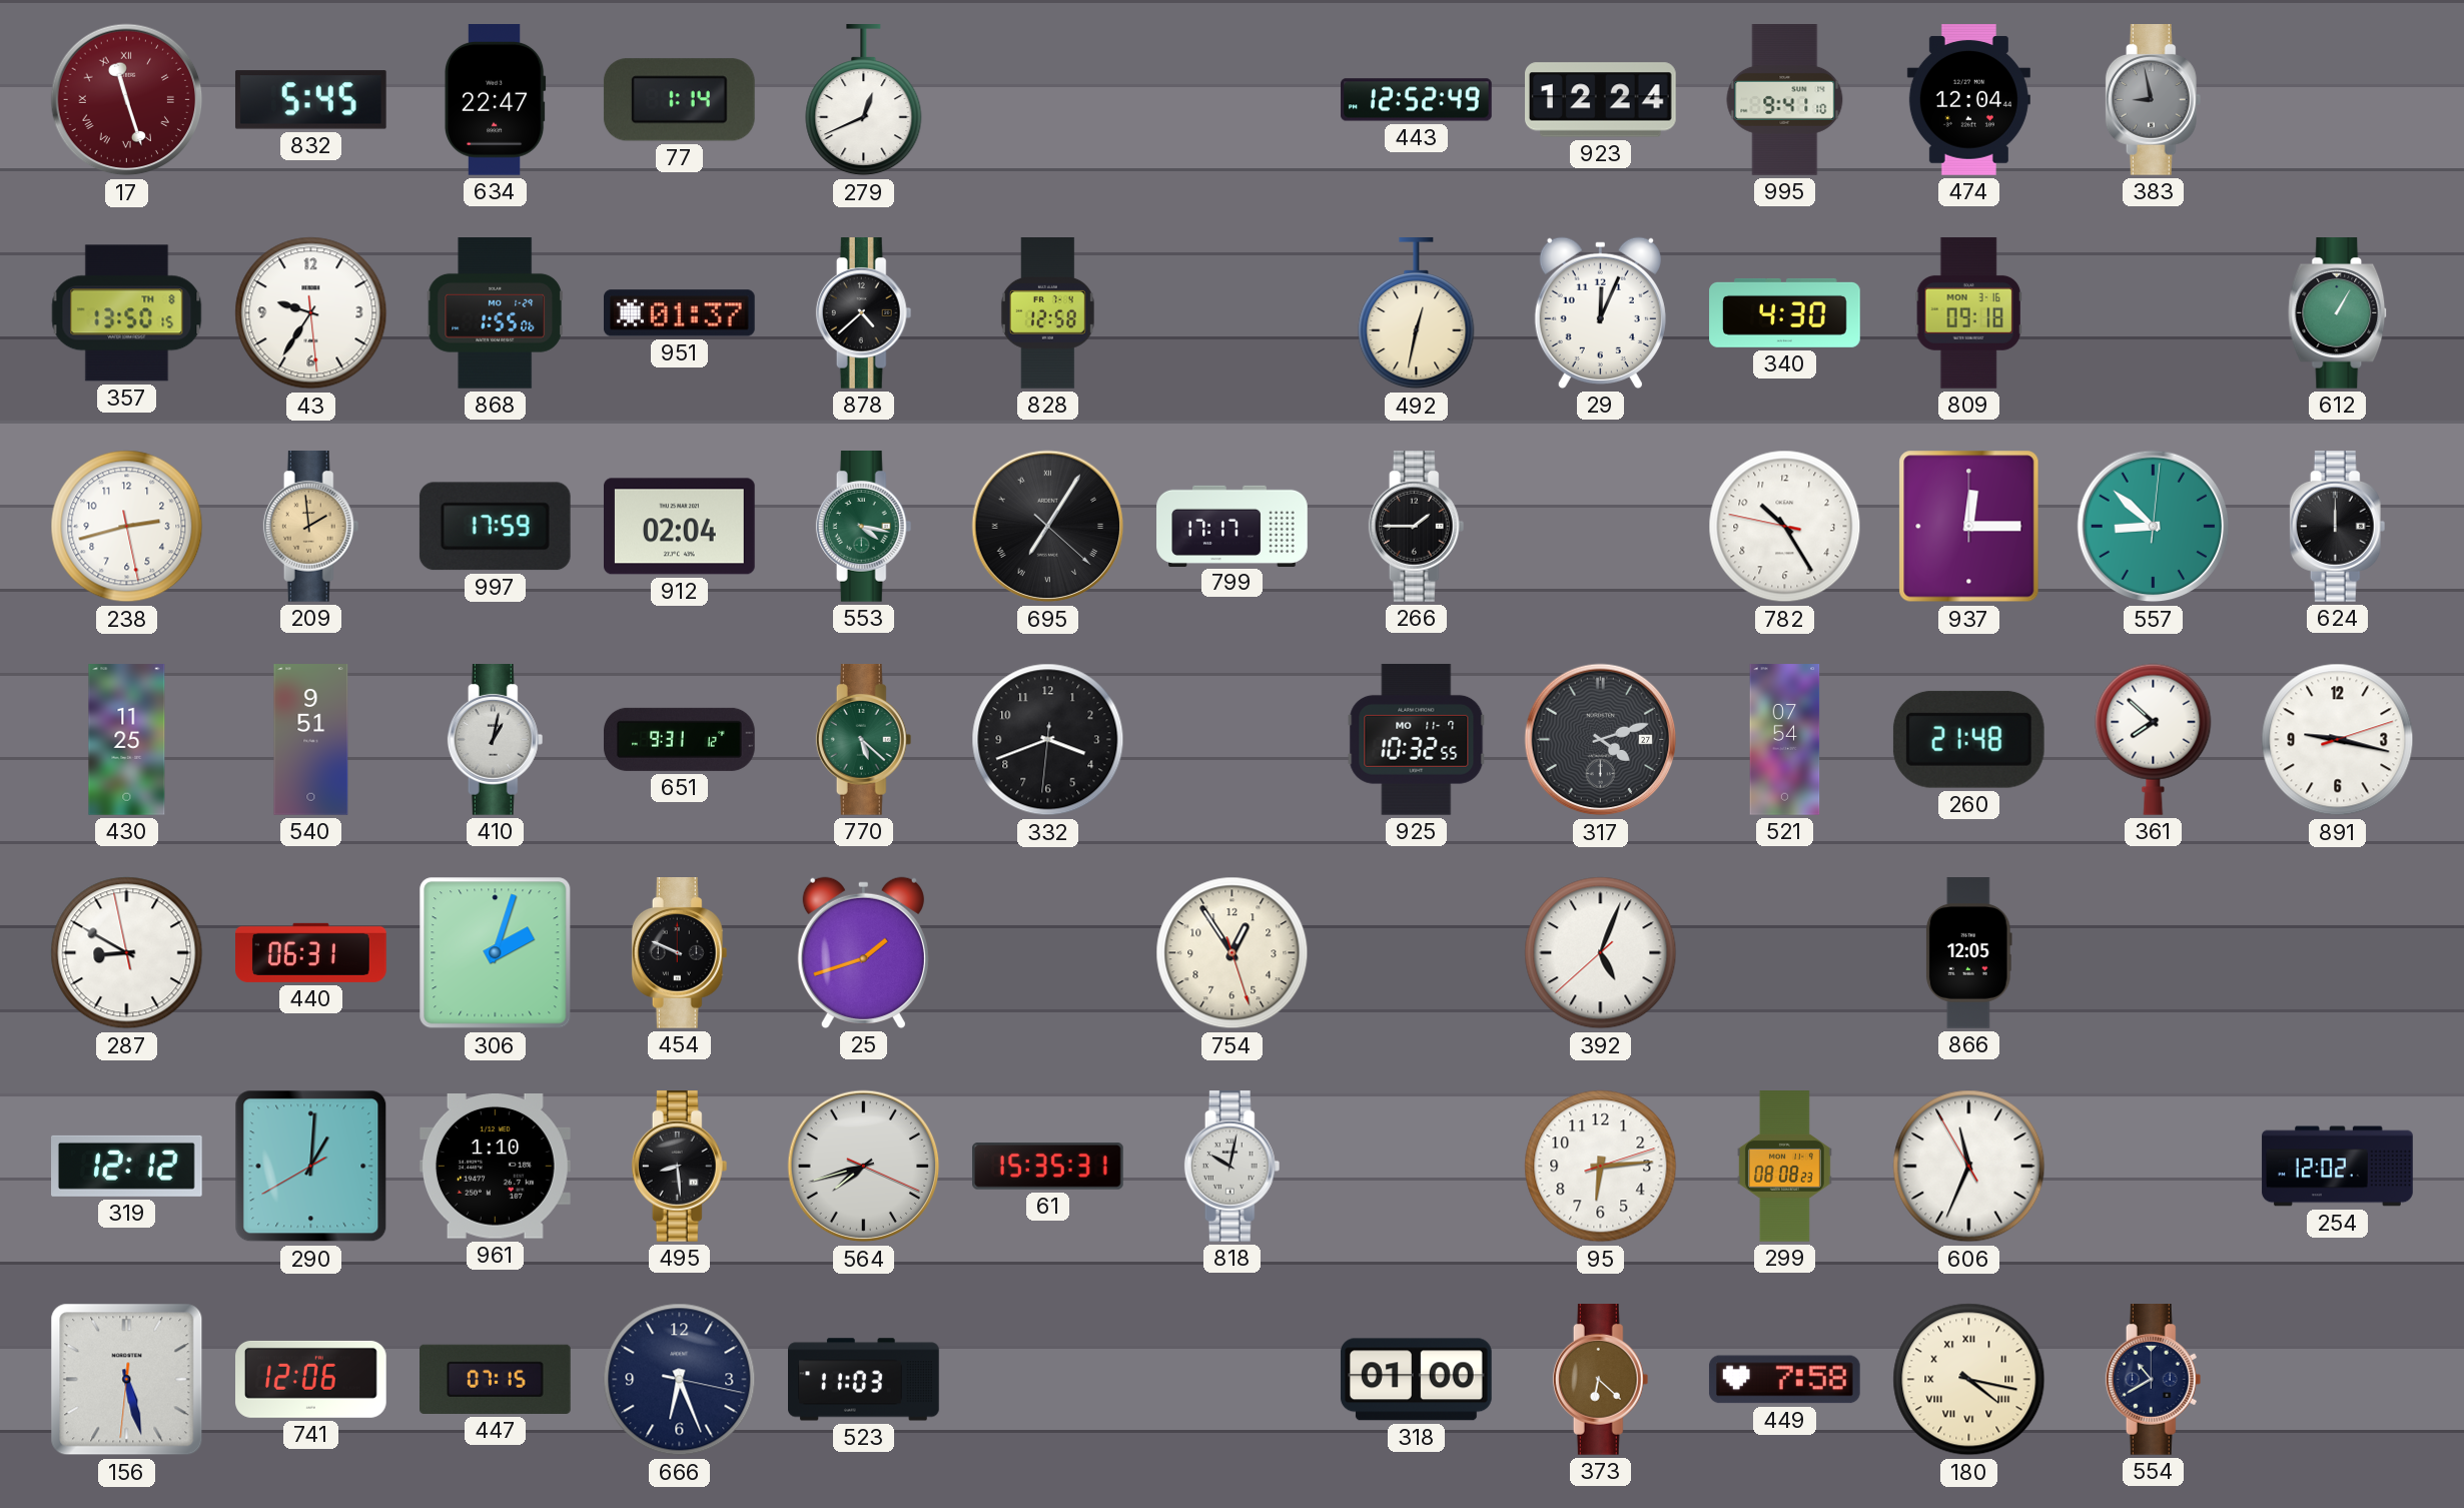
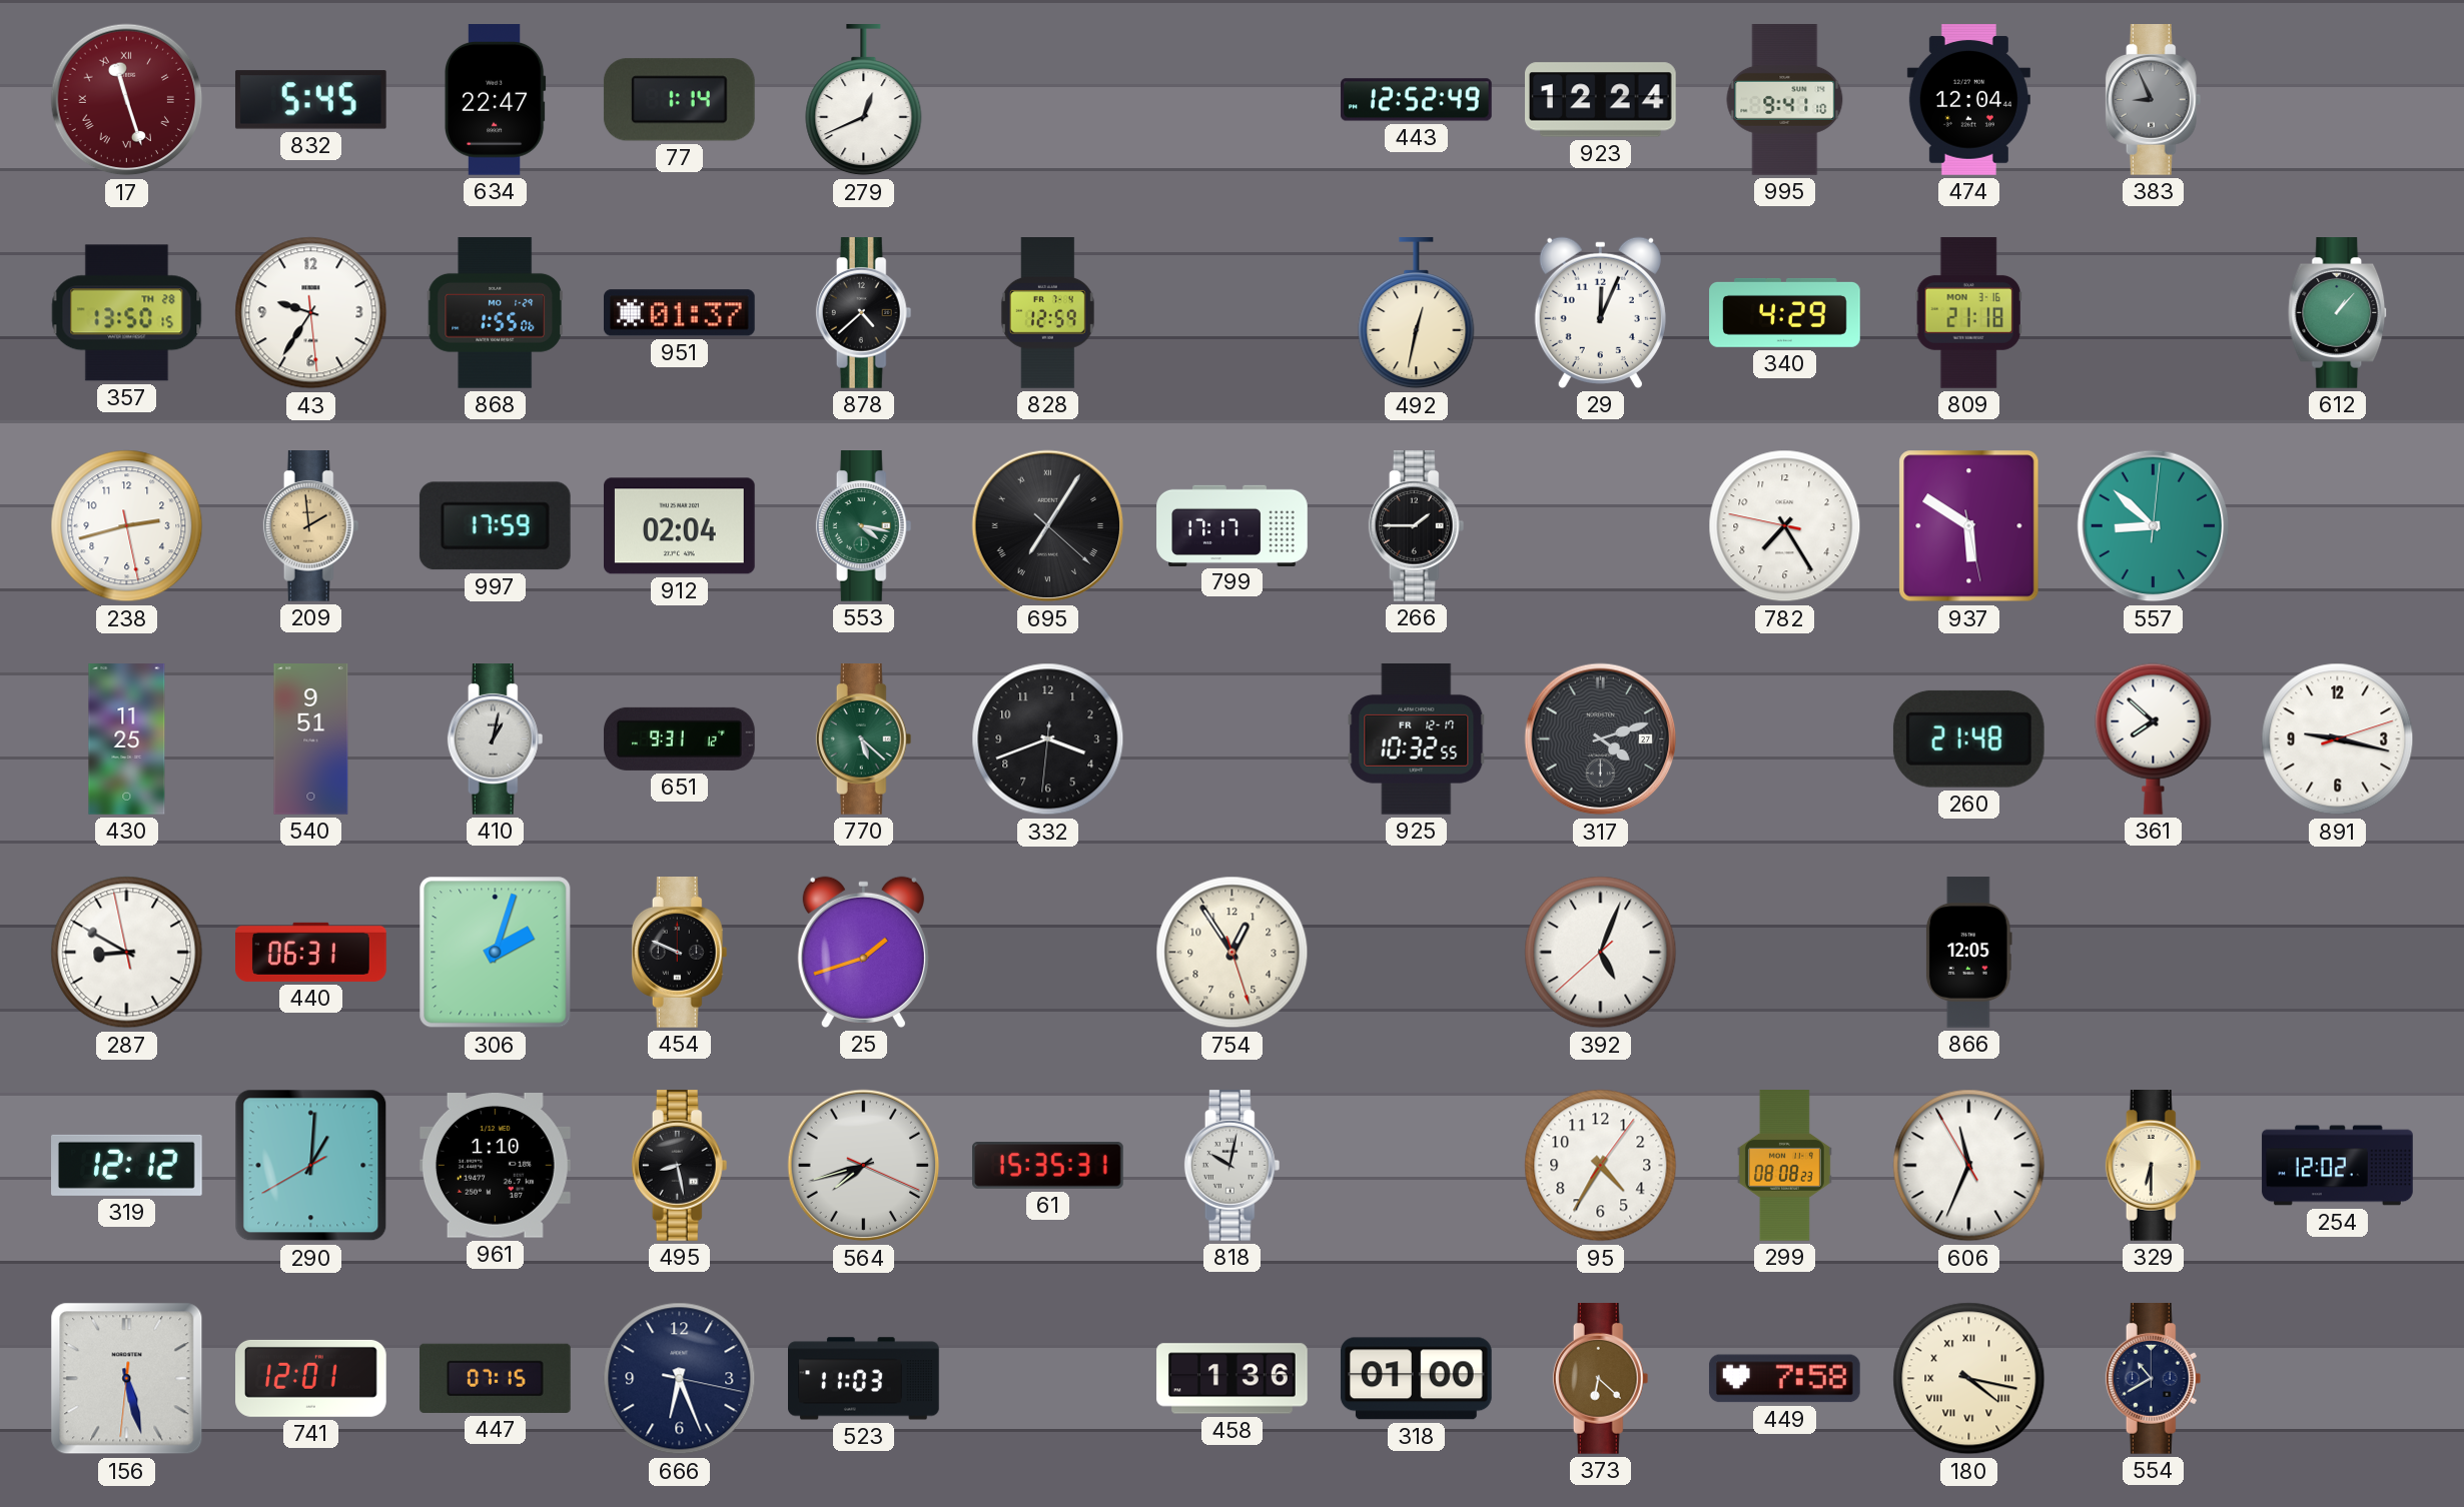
383: 8:58 -> 8:56
357 date: TH 8 -> TH 28
828: 12:58 -> 12:59
340: 4:30 -> 4:29
809: 09:18 -> 21:18
612: 1:05 -> 1:07
782: 10:24 -> 7:24
937: 12:15 -> 5:50
624: 12:00 -> none
925 date: MO 11-7 -> FR 12-17
521: 07:54 -> none
495: 8:29 -> 8:28
95: 6:14 -> 4:35
329: none -> 6:30
741: 12:06 -> 12:01
458: none -> 1:36
